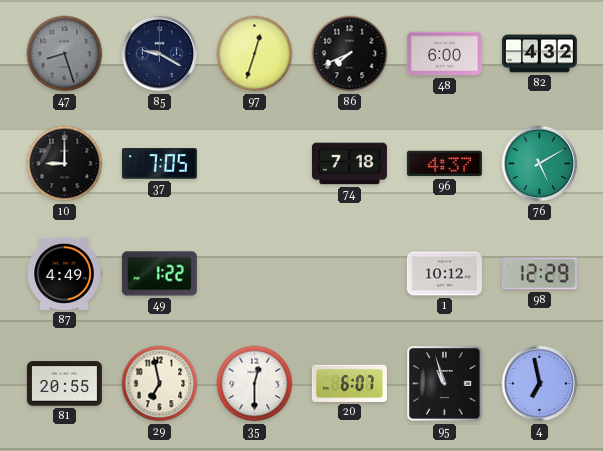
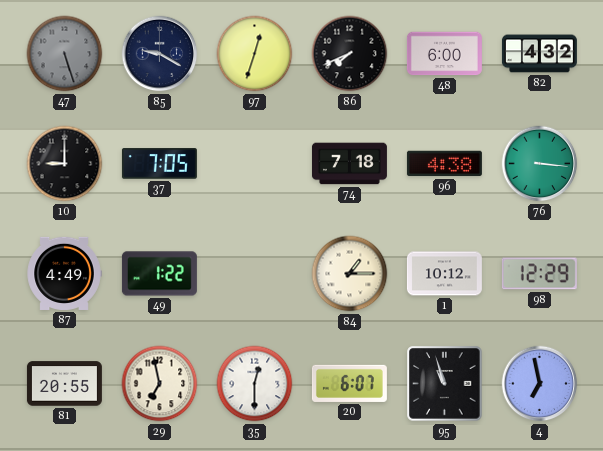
47: 8:27 -> 5:27
96: 4:37 -> 4:38
76: 5:10 -> 3:16
84: none -> 1:15
